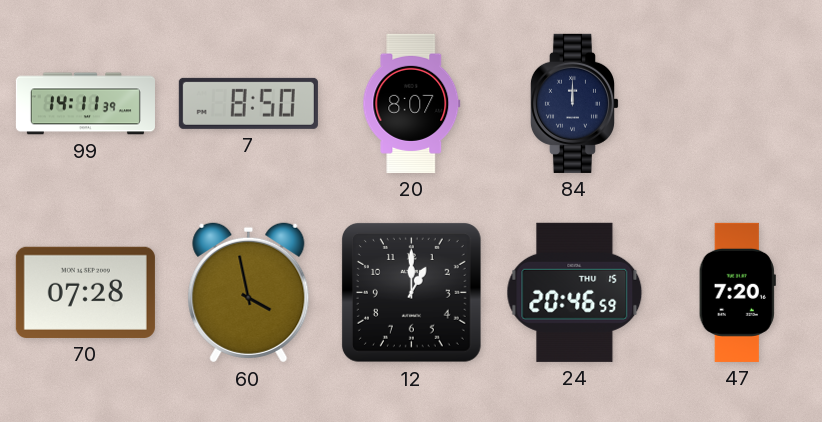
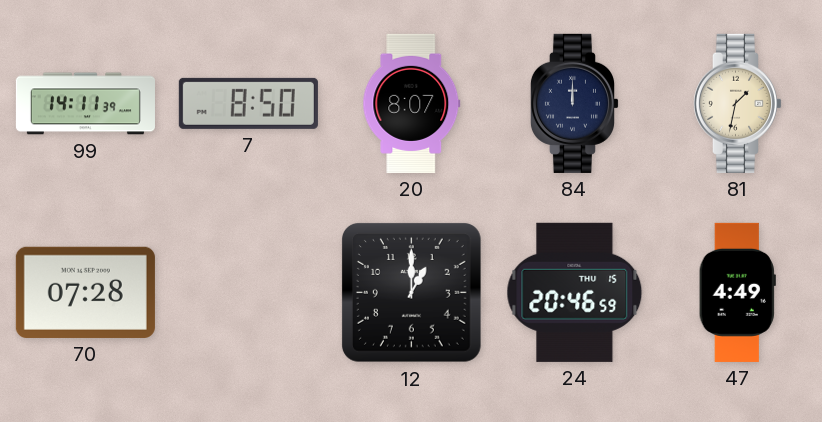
81: none -> 1:32
60: 3:58 -> none
47: 7:20 -> 4:49
